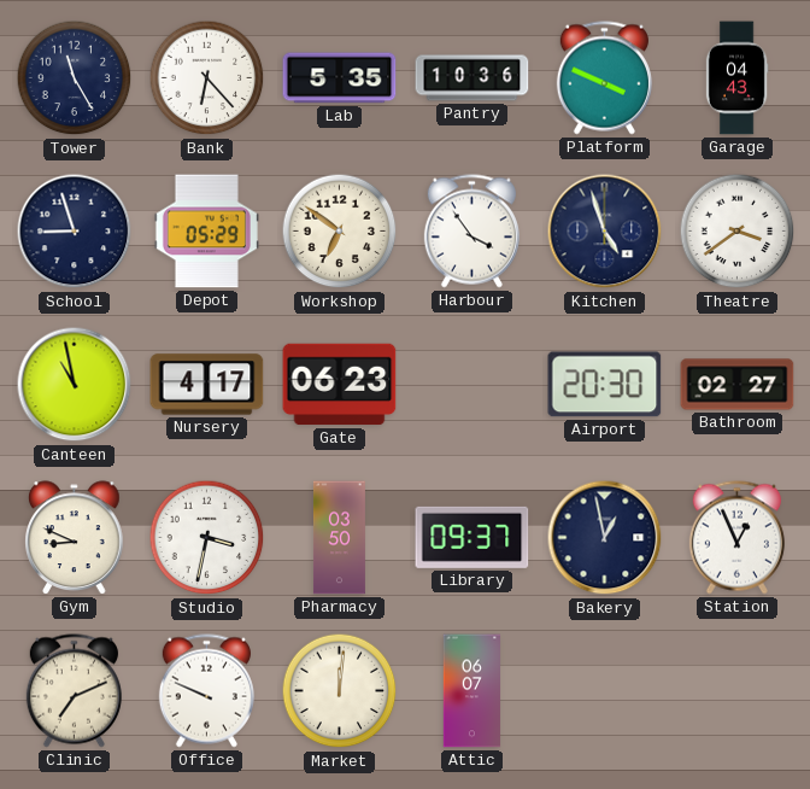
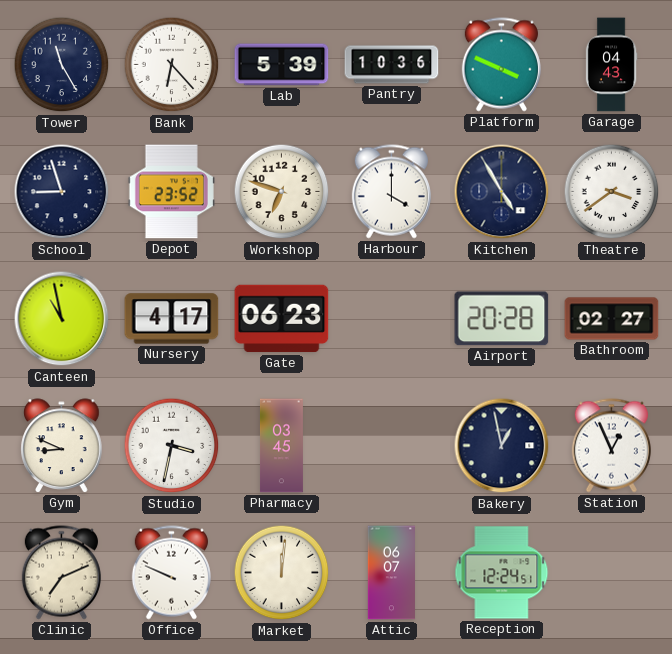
Lab: 5:35 -> 5:39
Depot: 05:29 -> 23:52
Workshop: 6:51 -> 6:48
Harbour: 3:54 -> 4:00
Kitchen: 4:57 -> 4:55
Airport: 20:30 -> 20:28
Pharmacy: 03:50 -> 03:45
Library: 09:37 -> none
Reception: none -> 12:24
